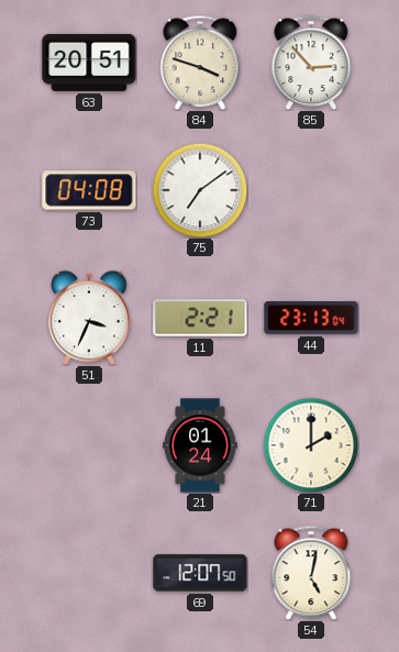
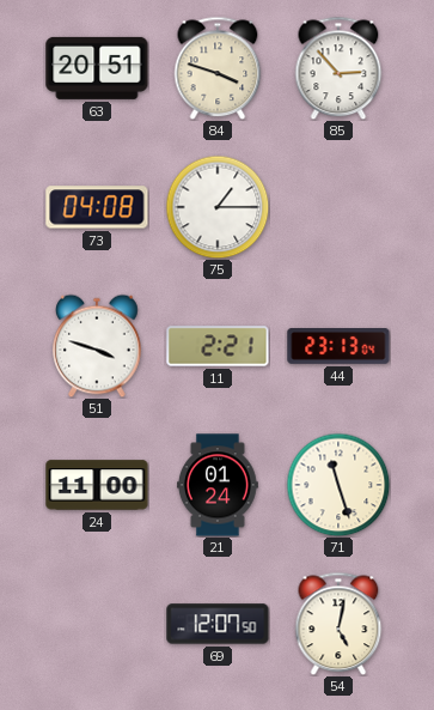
75: 7:09 -> 1:15
51: 3:34 -> 3:48
24: none -> 11:00
71: 2:00 -> 11:27
